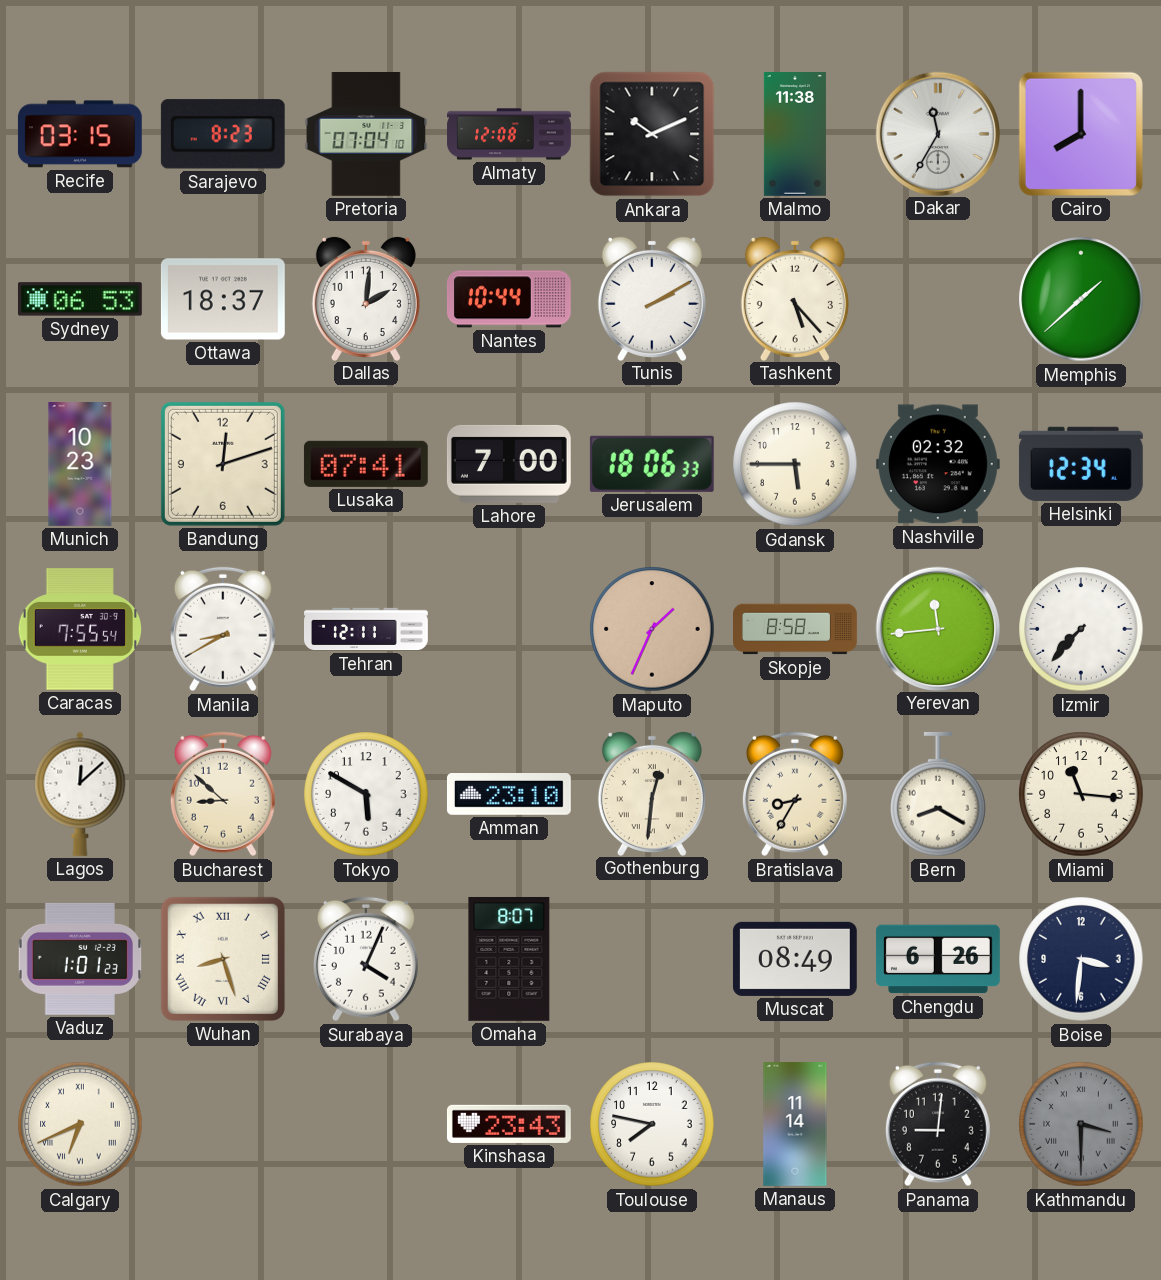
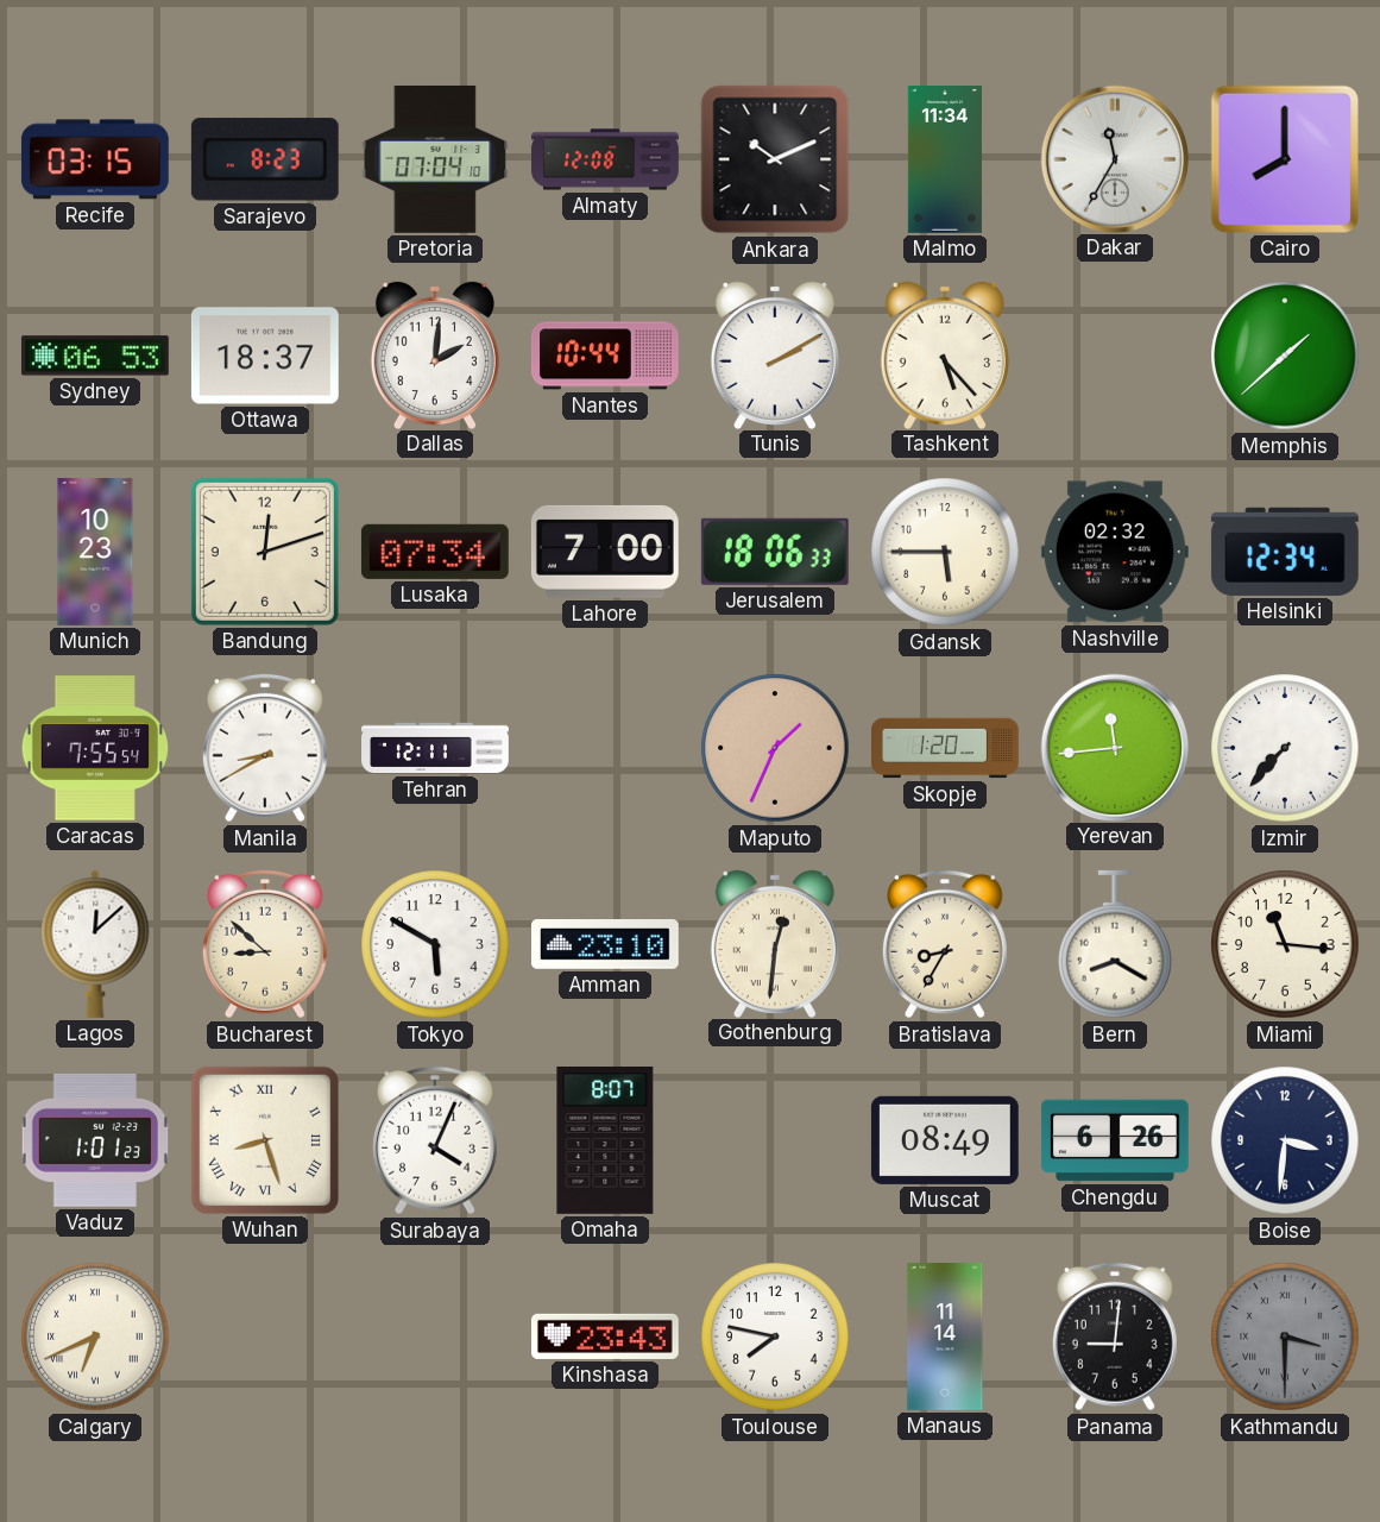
Malmo: 11:38 -> 11:34
Lusaka: 07:41 -> 07:34
Skopje: 8:58 -> 1:20
